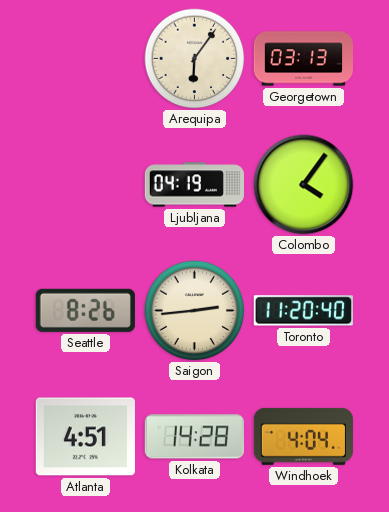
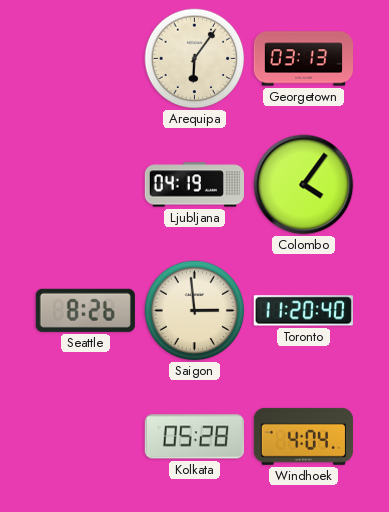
Saigon: 2:44 -> 2:59
Atlanta: 4:51 -> none
Kolkata: 14:28 -> 05:28
